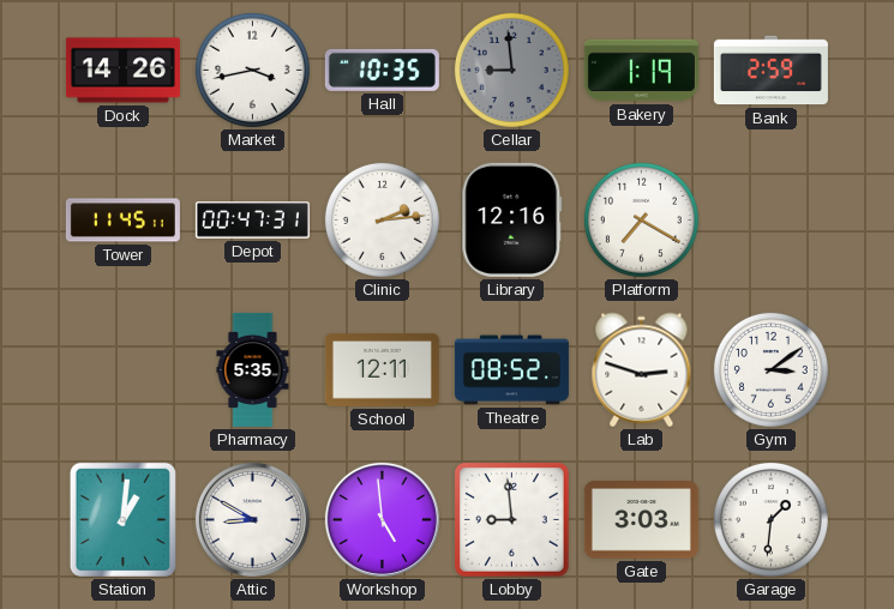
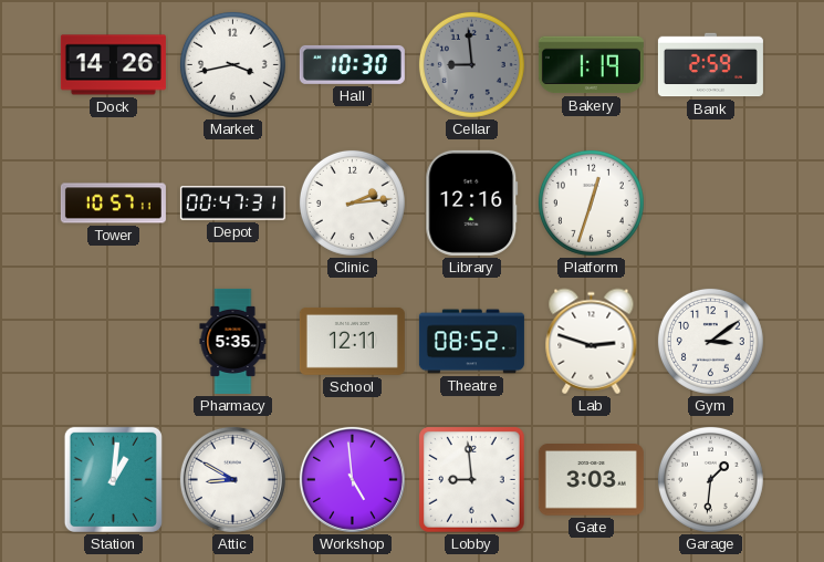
Hall: 10:35 -> 10:30
Tower: 11:45 -> 10:57
Platform: 7:20 -> 12:33
